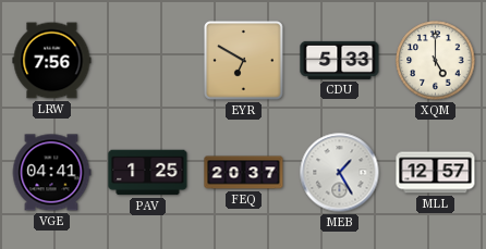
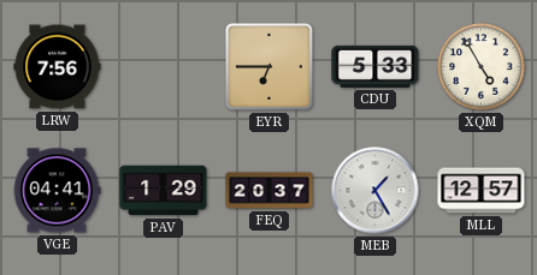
EYR: 6:50 -> 6:45
XQM: 5:00 -> 4:55
PAV: 1:25 -> 1:29
